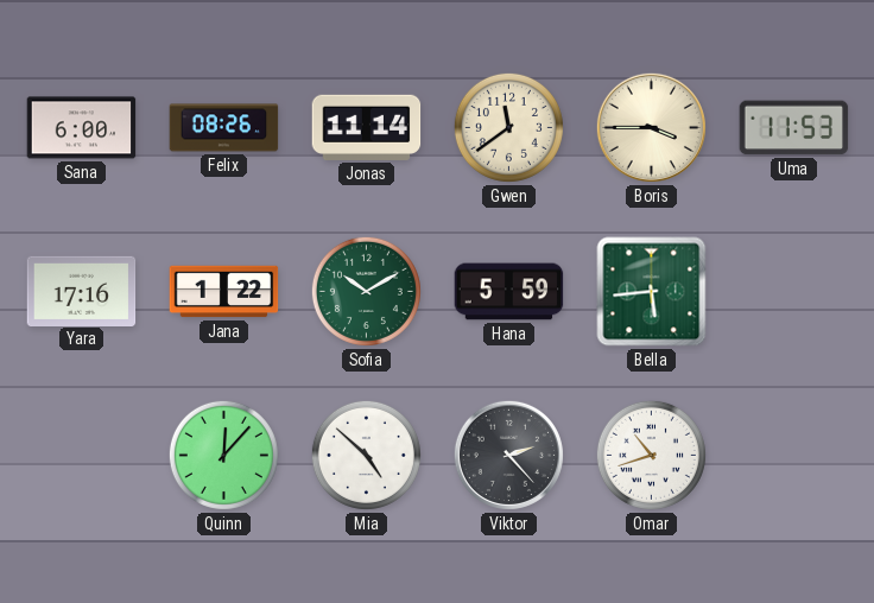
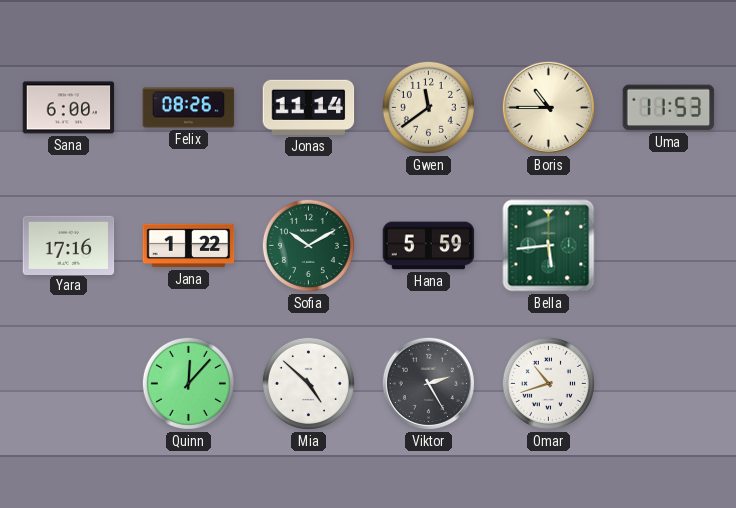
Boris: 3:45 -> 10:45
Viktor: 2:23 -> 2:25
